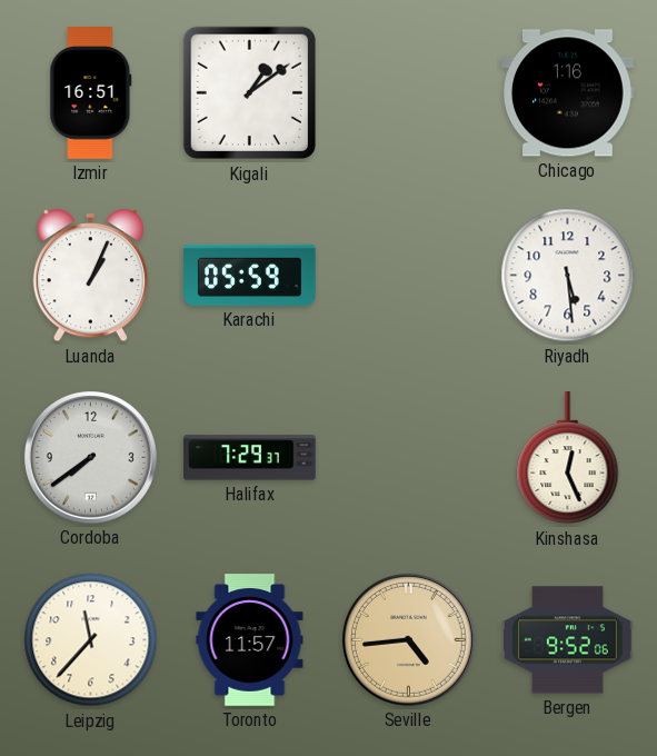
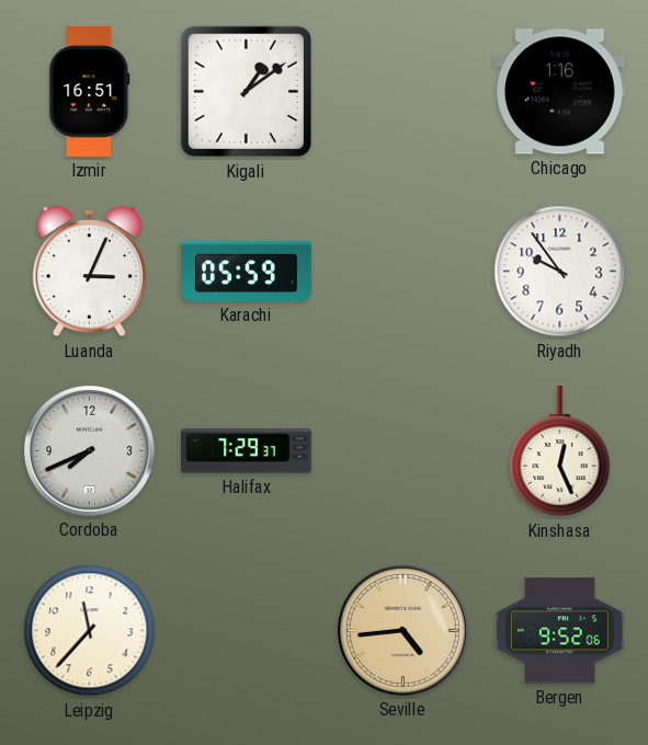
Luanda: 1:04 -> 3:04
Riyadh: 5:29 -> 9:54
Cordoba: 7:39 -> 7:41
Toronto: 11:57 -> none
